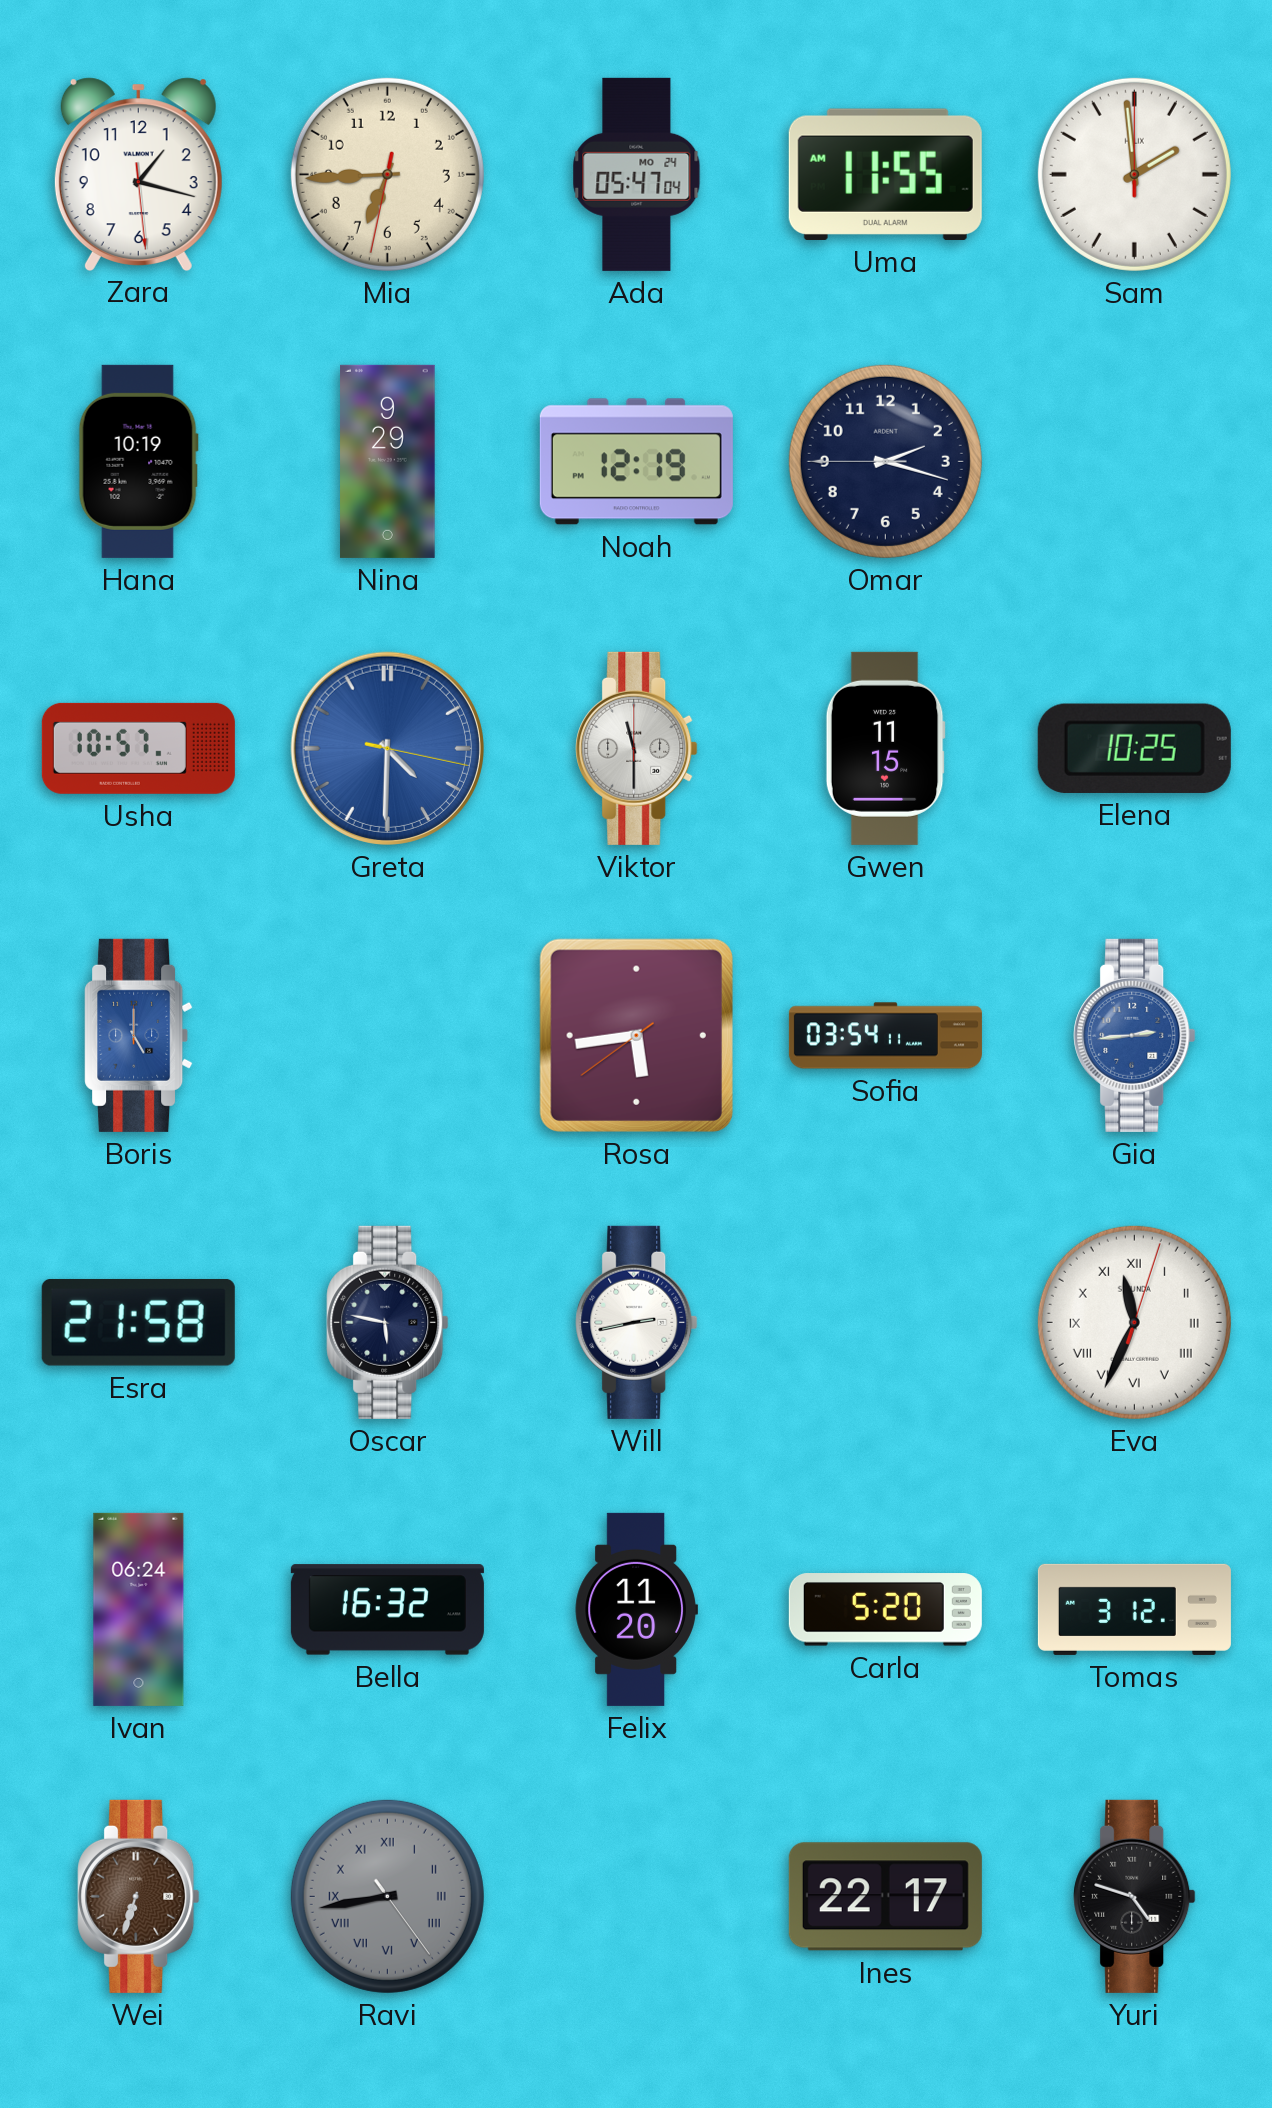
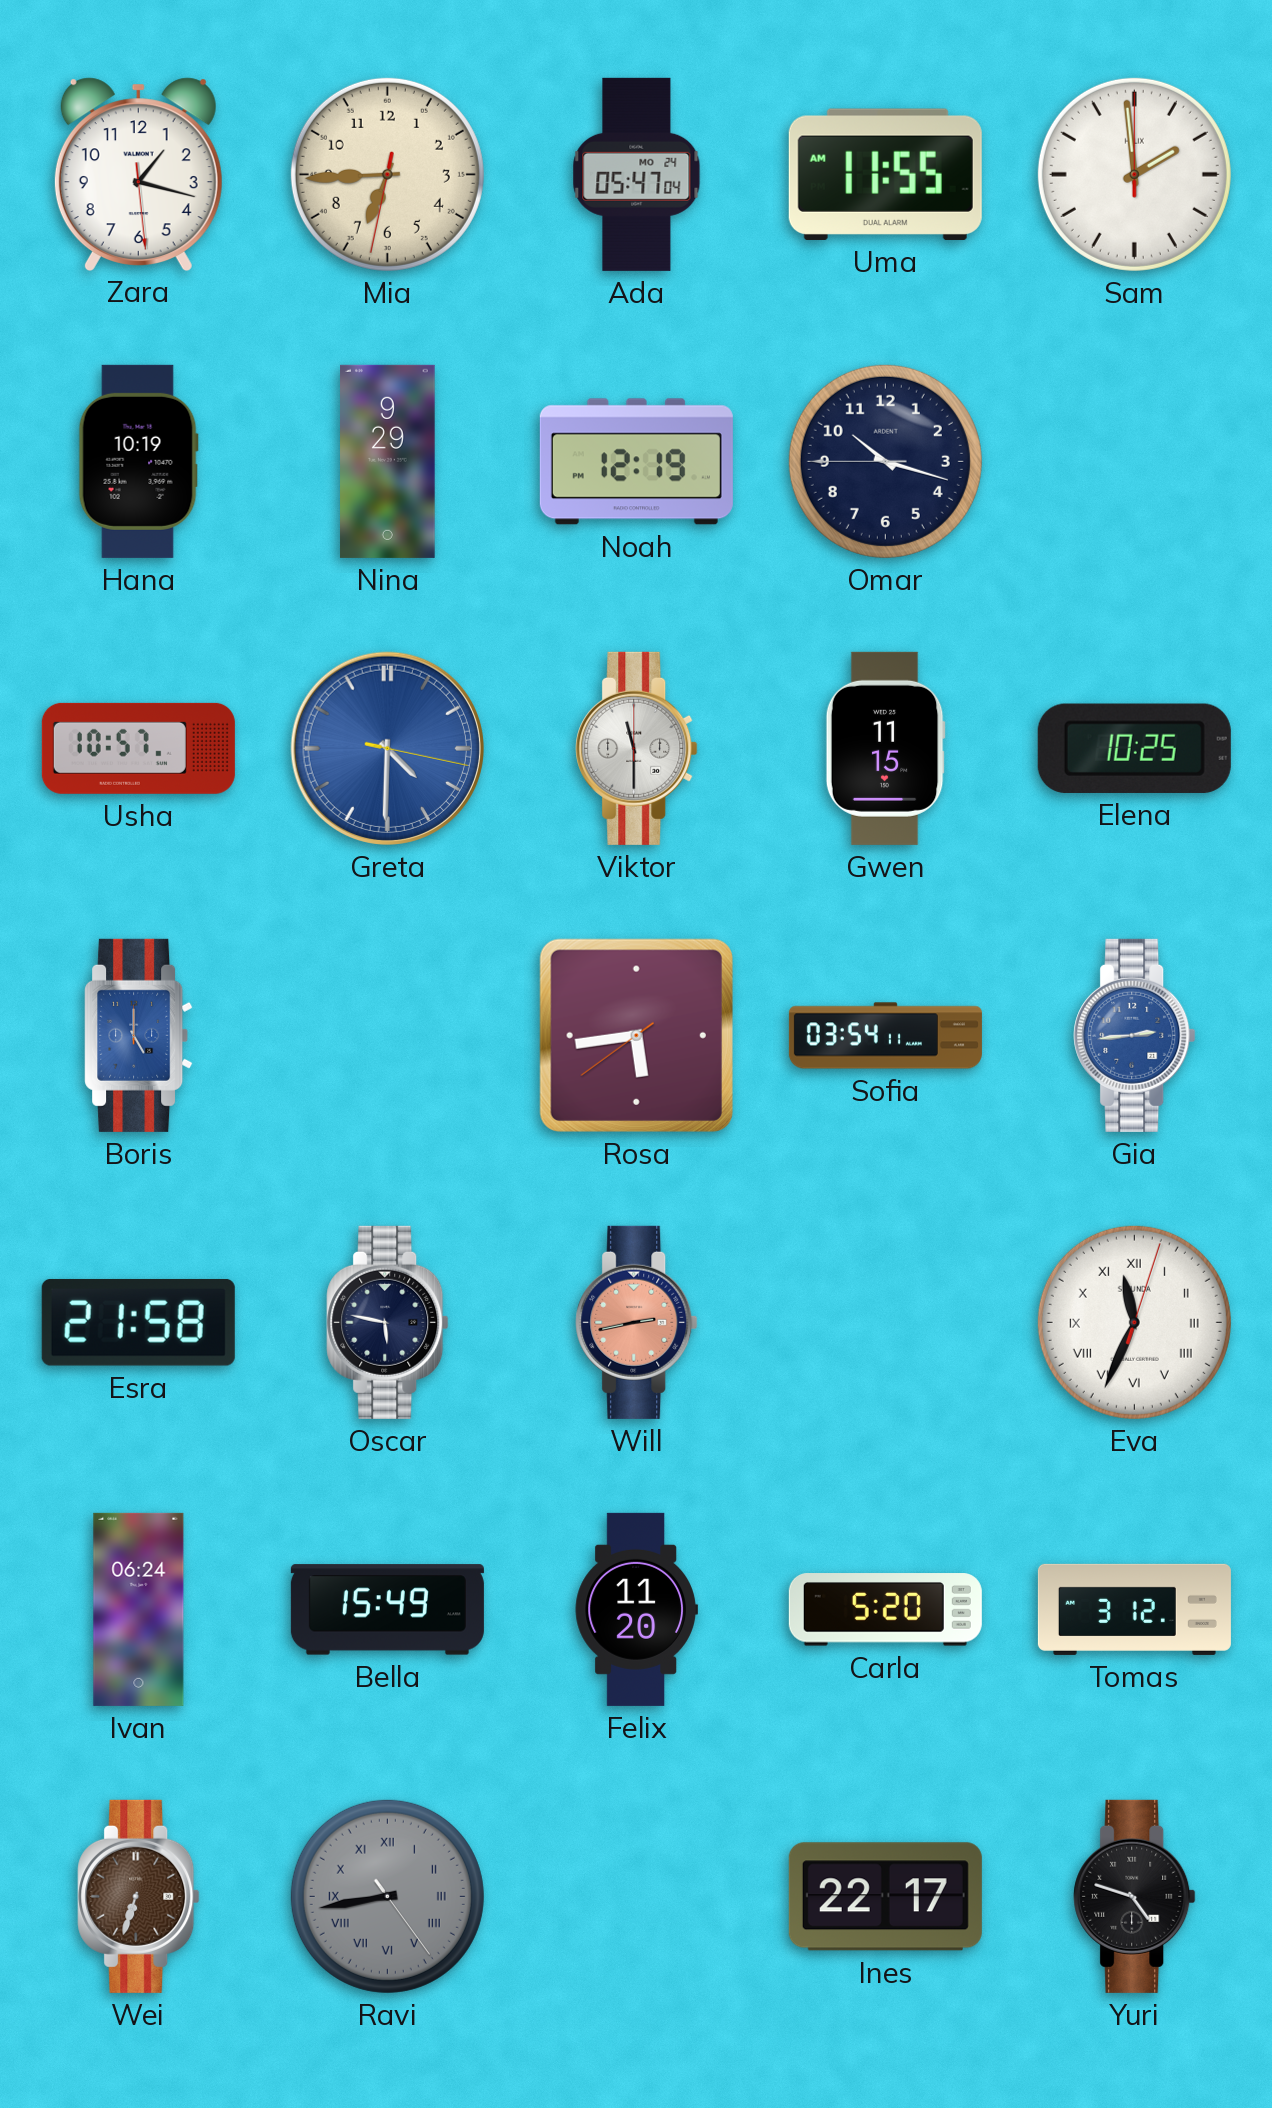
Omar: 2:17 -> 10:17
Will dial: white -> salmon
Bella: 16:32 -> 15:49
